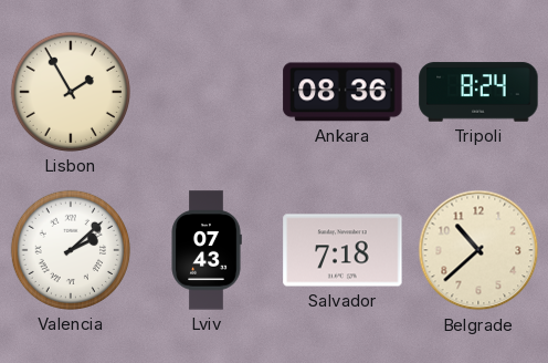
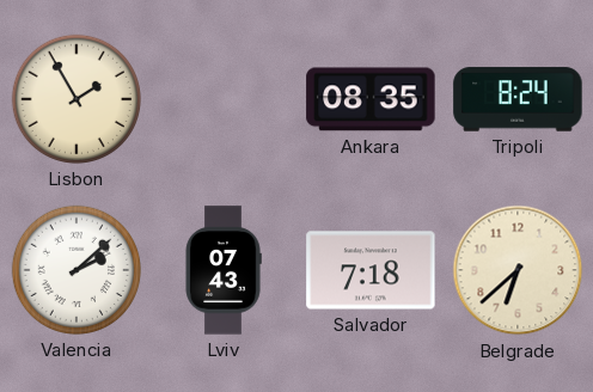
Ankara: 08:36 -> 08:35
Belgrade: 10:38 -> 6:38
